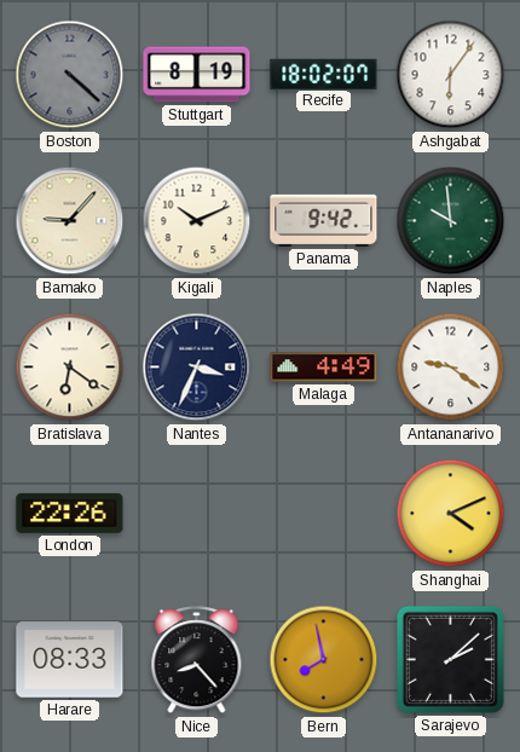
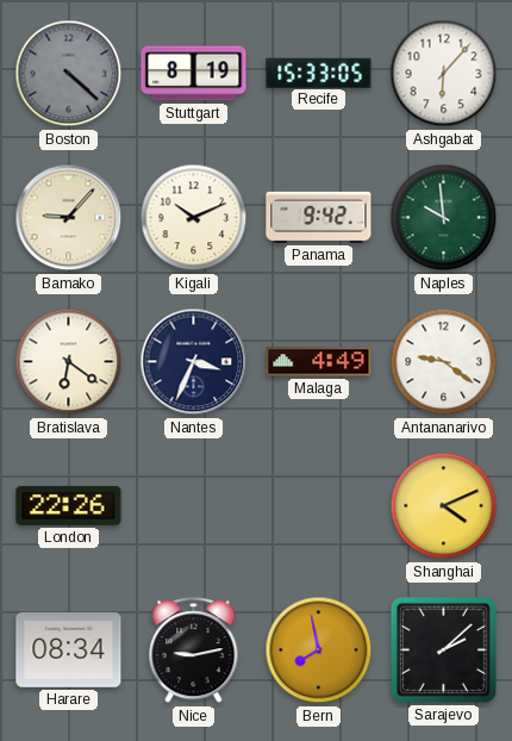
Recife: 18:02 -> 15:33
Ashgabat: 6:06 -> 6:07
Harare: 08:33 -> 08:34
Nice: 8:23 -> 9:13
